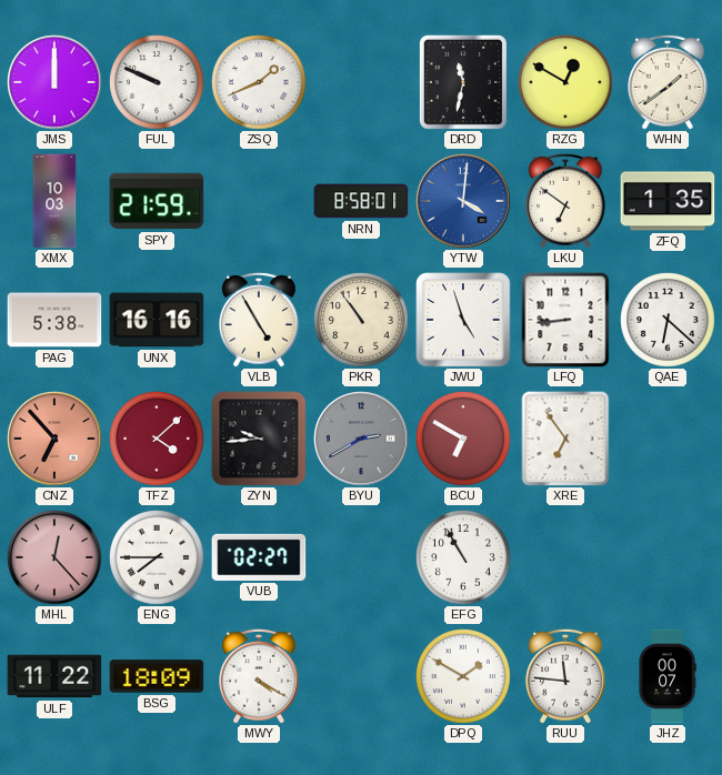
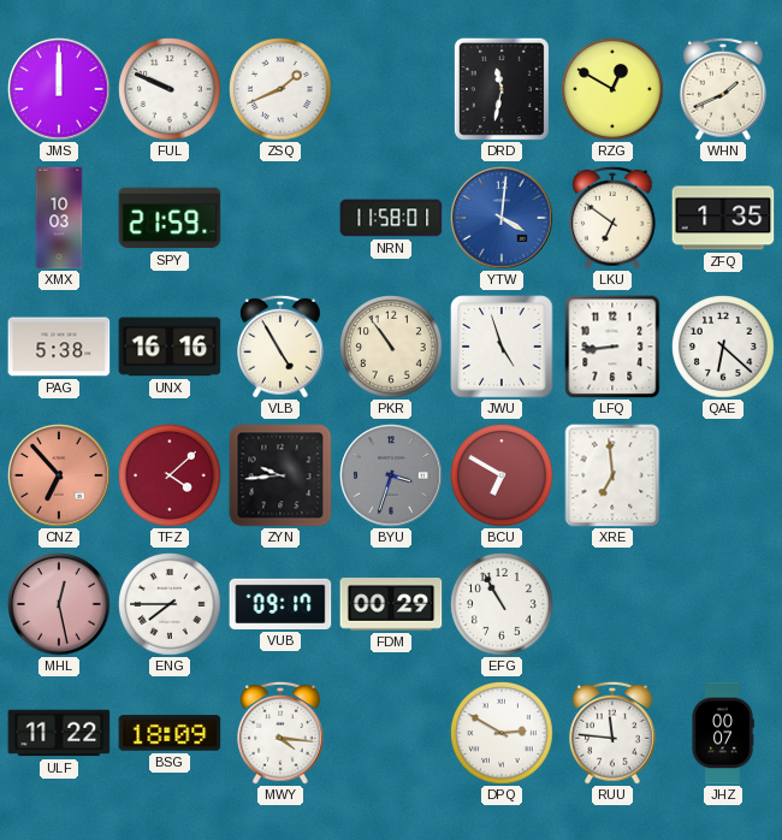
WHN: 1:39 -> 1:41
NRN: 8:58 -> 11:58
BYU: 2:40 -> 3:33
XRE: 6:54 -> 6:59
MHL: 12:23 -> 12:28
VUB: 02:27 -> 09:17
FDM: none -> 00:29
MWY: 4:20 -> 4:16
DPQ: 1:50 -> 2:50
